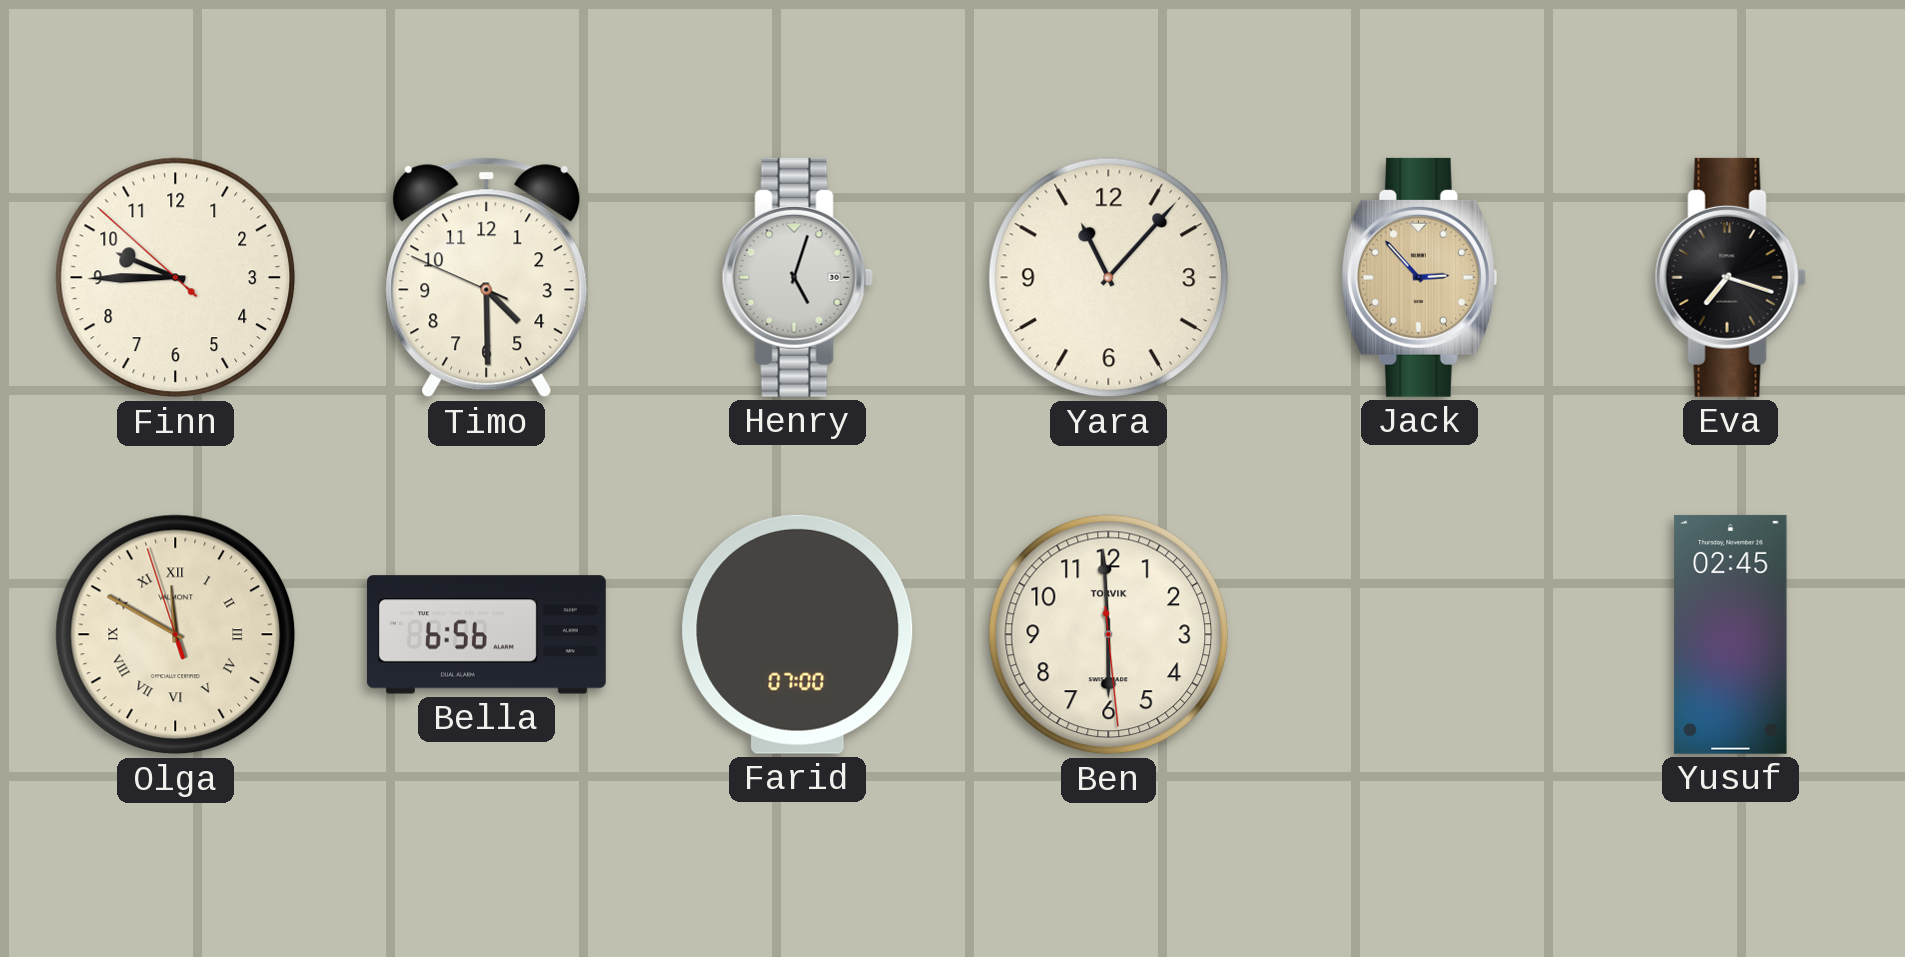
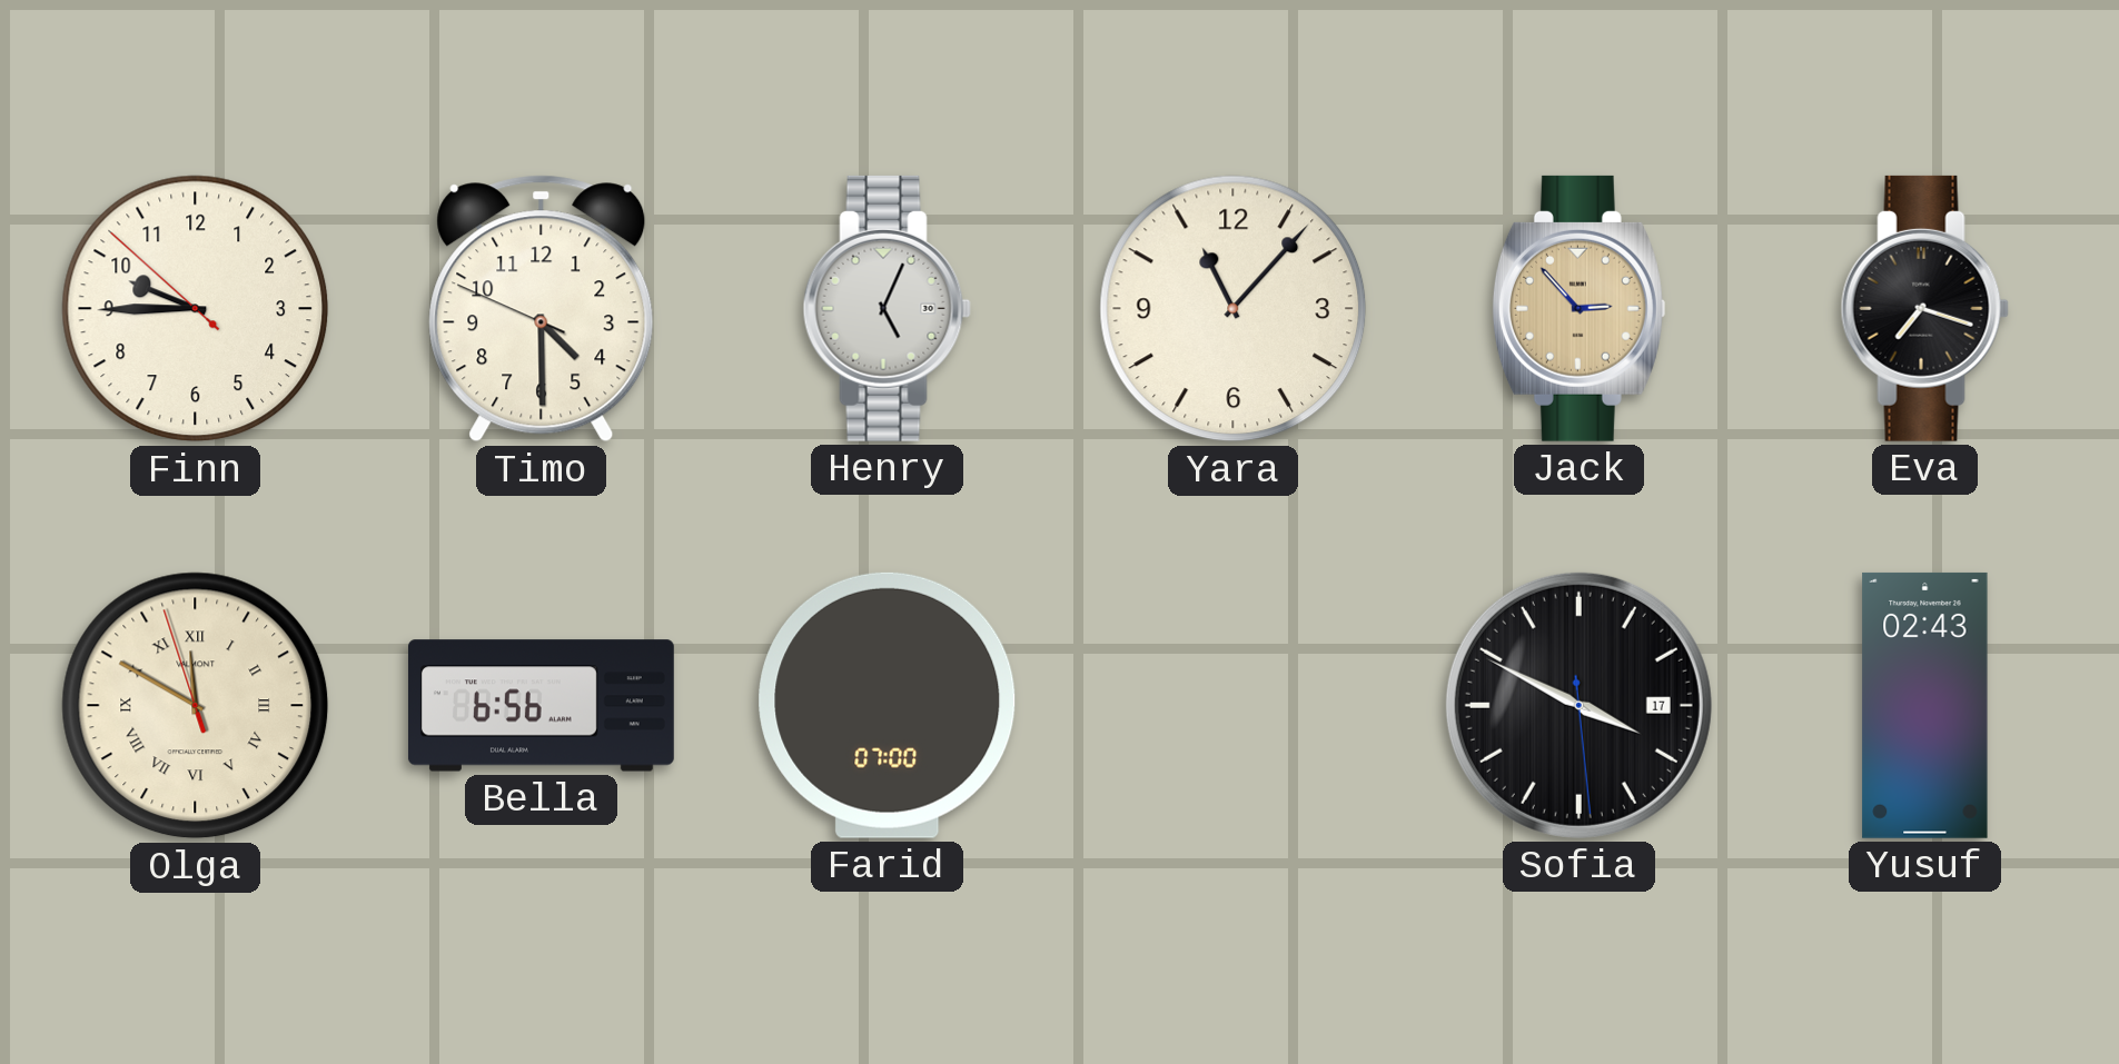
Henry: 5:03 -> 5:04
Ben: 5:59 -> none
Sofia: none -> 3:49
Yusuf: 02:45 -> 02:43
